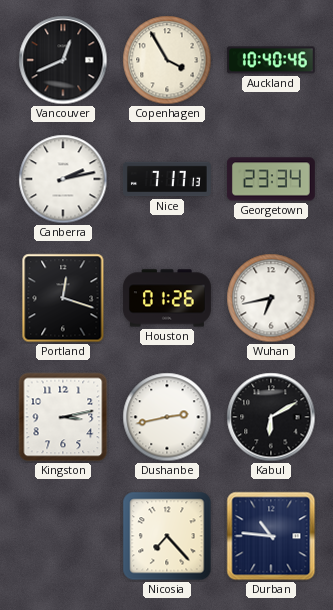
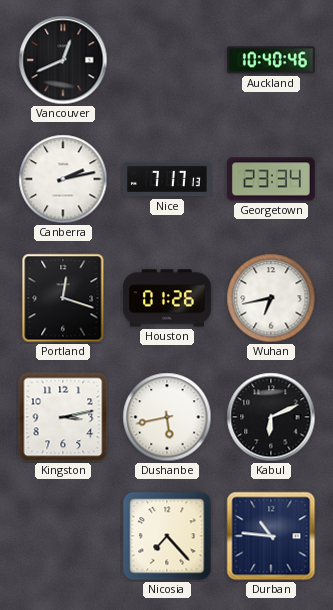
Copenhagen: 3:55 -> none
Dushanbe: 2:43 -> 5:43
Kabul: 6:10 -> 6:11
